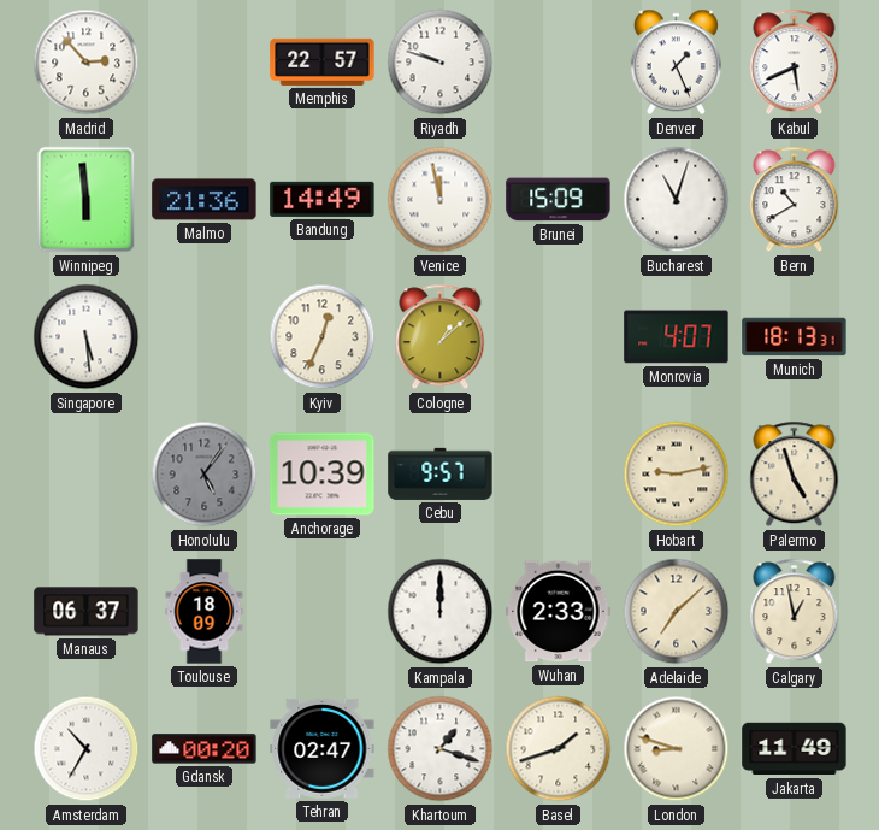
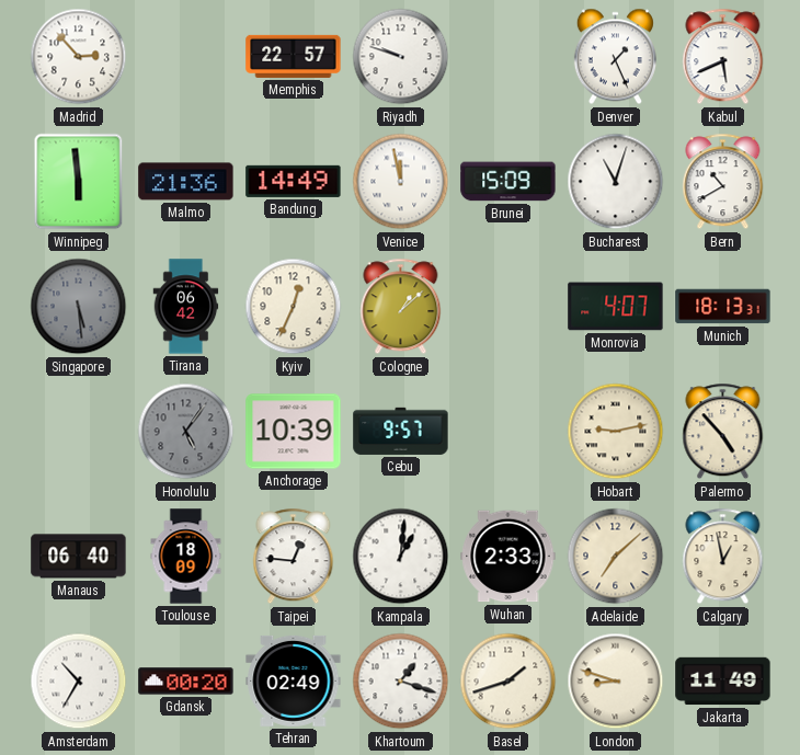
Singapore dial: white -> grey
Tirana: none -> 06:42
Palermo: 4:57 -> 4:53
Manaus: 06:37 -> 06:40
Taipei: none -> 12:46
Kampala: 12:00 -> 1:01
Tehran: 02:47 -> 02:49
